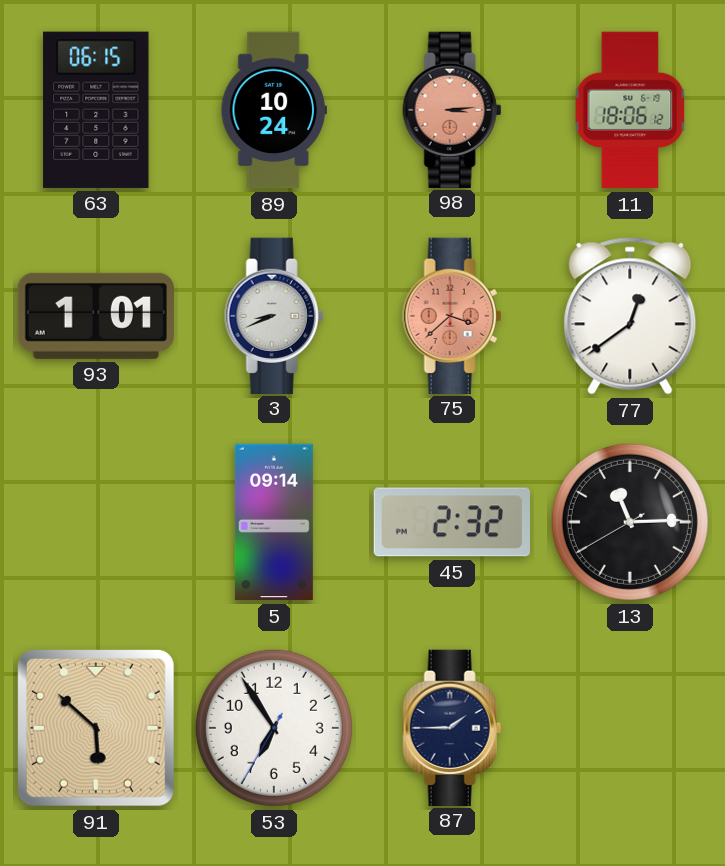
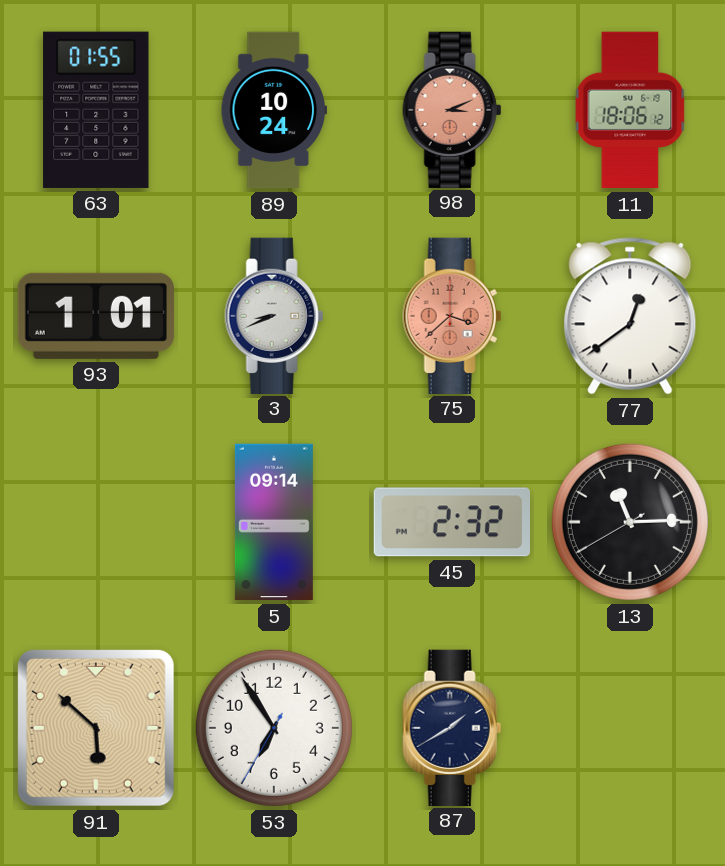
63: 06:15 -> 01:55
98: 3:14 -> 3:11
87: 1:45 -> 1:40
